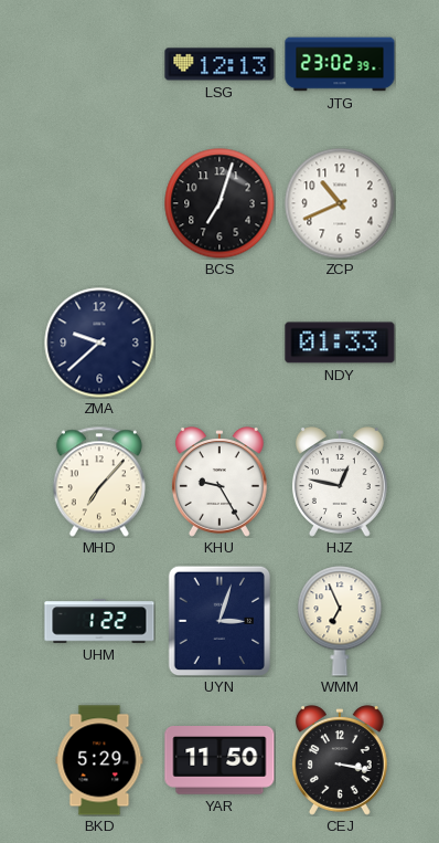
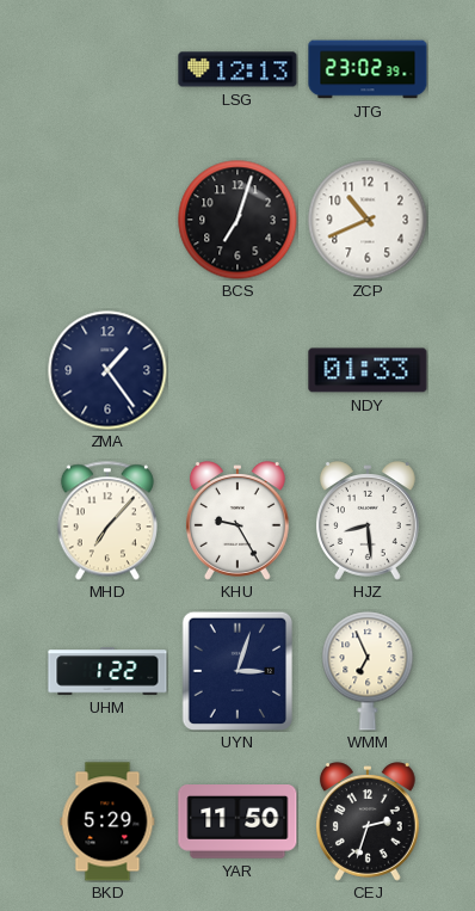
ZMA: 9:38 -> 1:24
HJZ: 12:47 -> 8:29
CEJ: 3:17 -> 2:33
